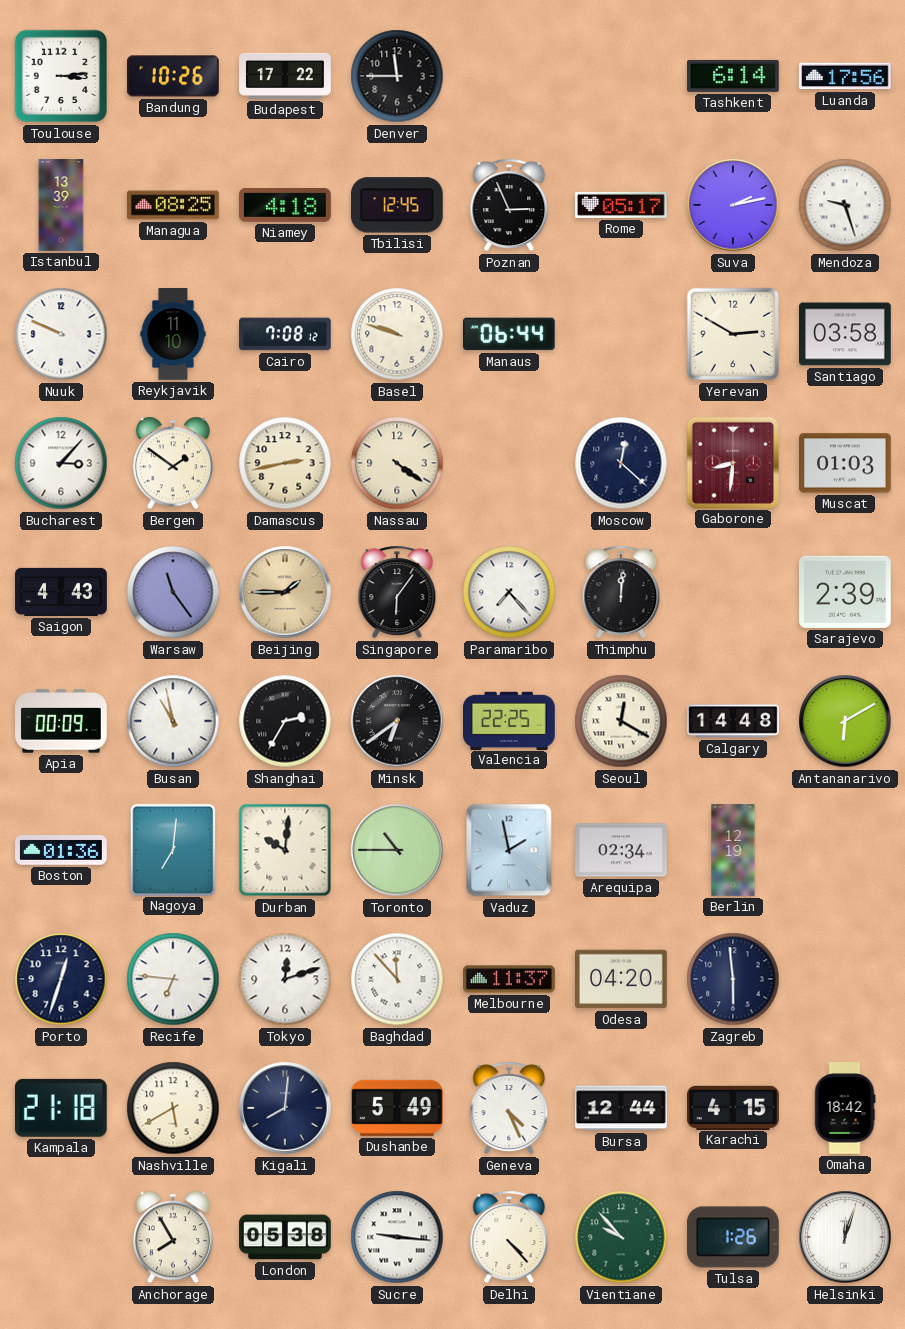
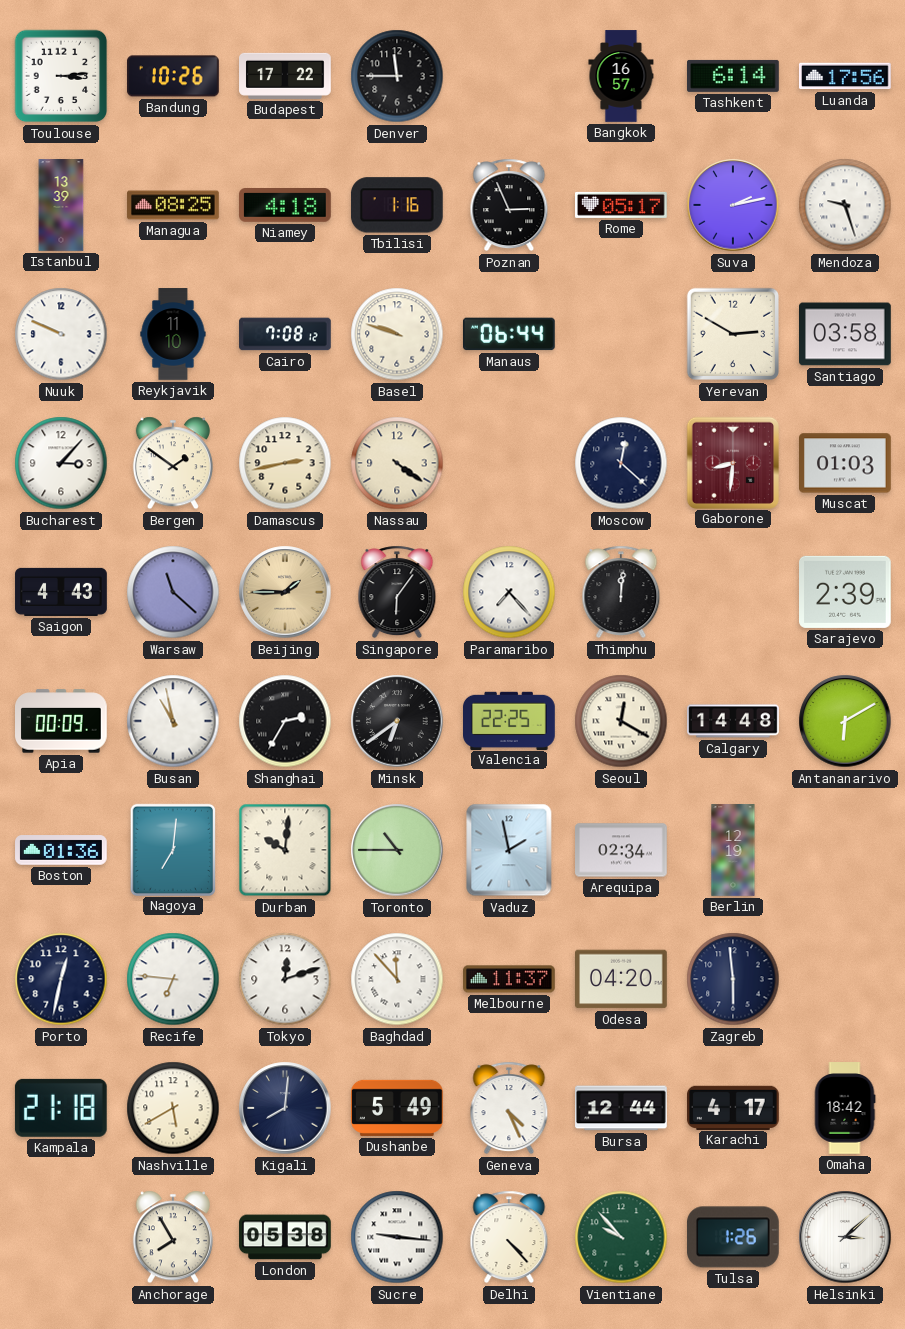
Bangkok: none -> 16:57
Tbilisi: 12:45 -> 1:16
Warsaw: 11:24 -> 11:22
Porto: 12:33 -> 12:32
Karachi: 4:15 -> 4:17
Helsinki: 12:03 -> 3:08
